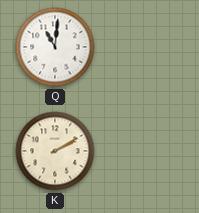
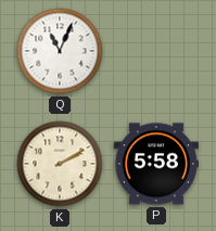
Q: 11:01 -> 11:04
P: none -> 5:58
